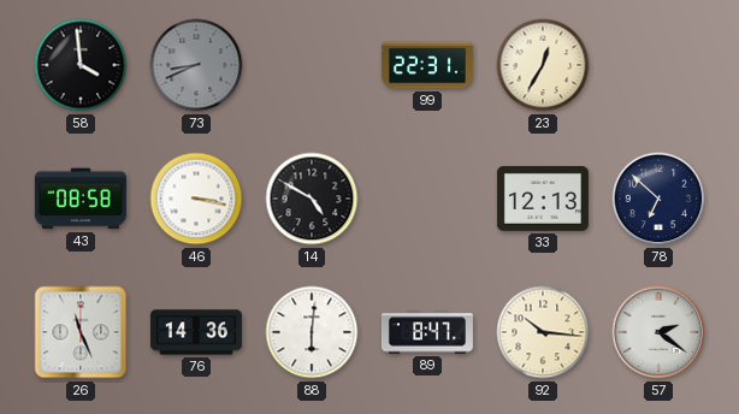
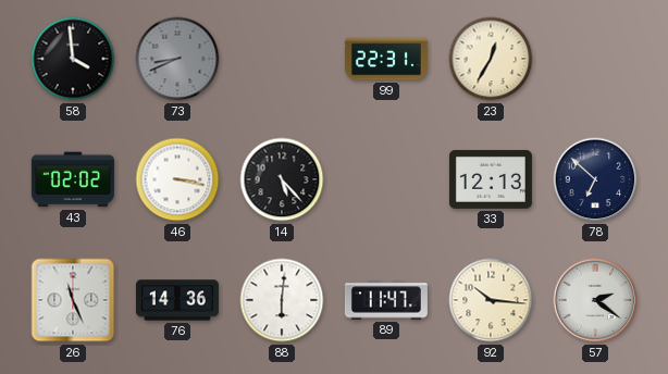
43: 08:58 -> 02:02
14: 4:50 -> 5:23
89: 8:47 -> 11:47
